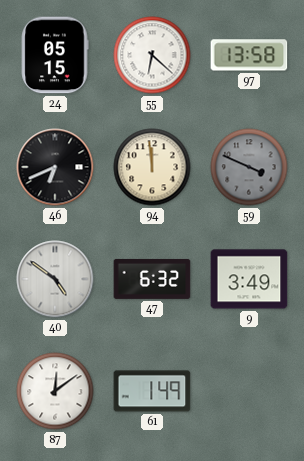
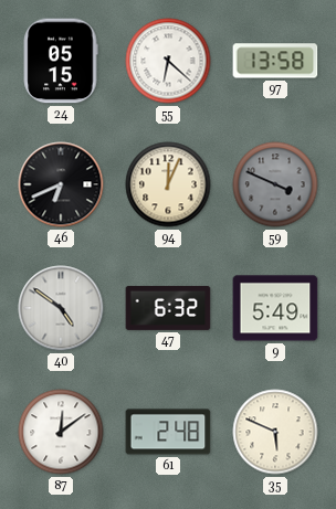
94: 11:59 -> 12:04
9: 3:49 -> 5:49
61: 1:49 -> 2:48
35: none -> 5:49
